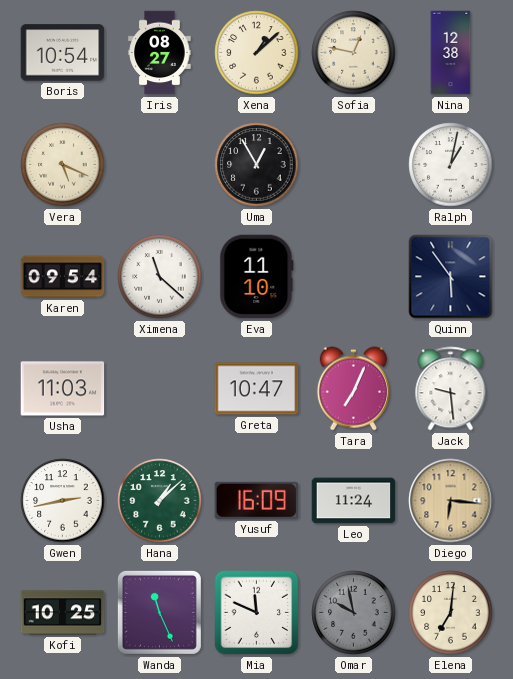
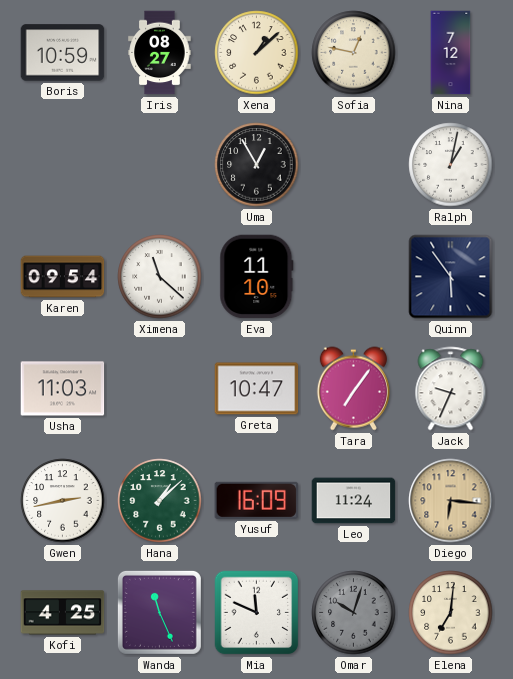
Boris: 10:54 -> 10:59
Nina: 12:38 -> 7:12
Vera: 5:19 -> none
Tara: 7:04 -> 7:06
Jack: 9:29 -> 9:34
Kofi: 10:25 -> 4:25
Omar: 9:58 -> 10:03
